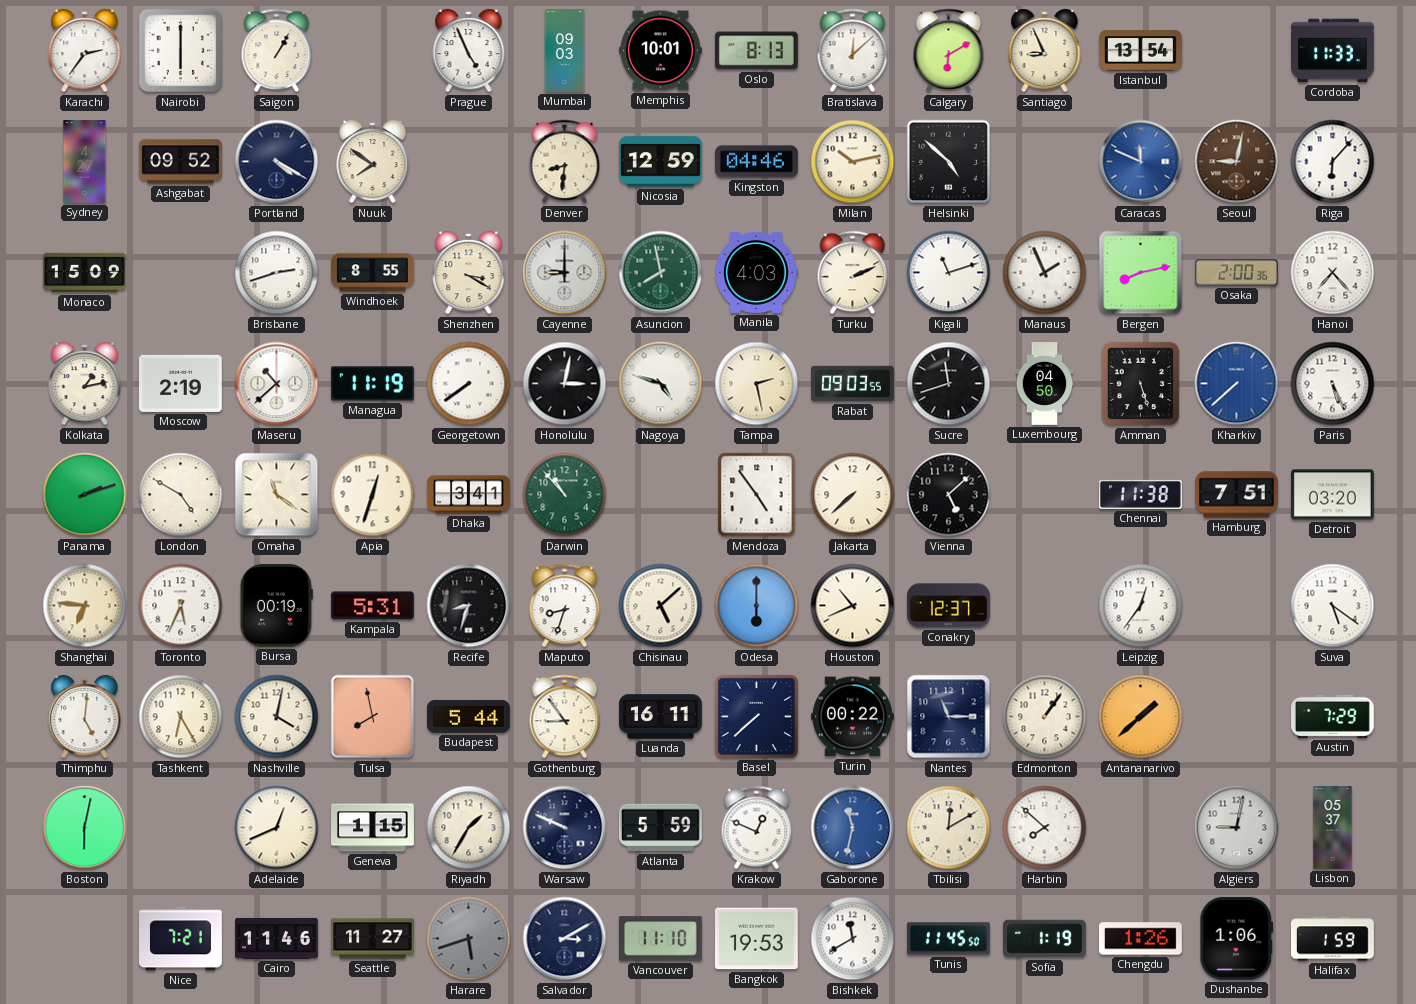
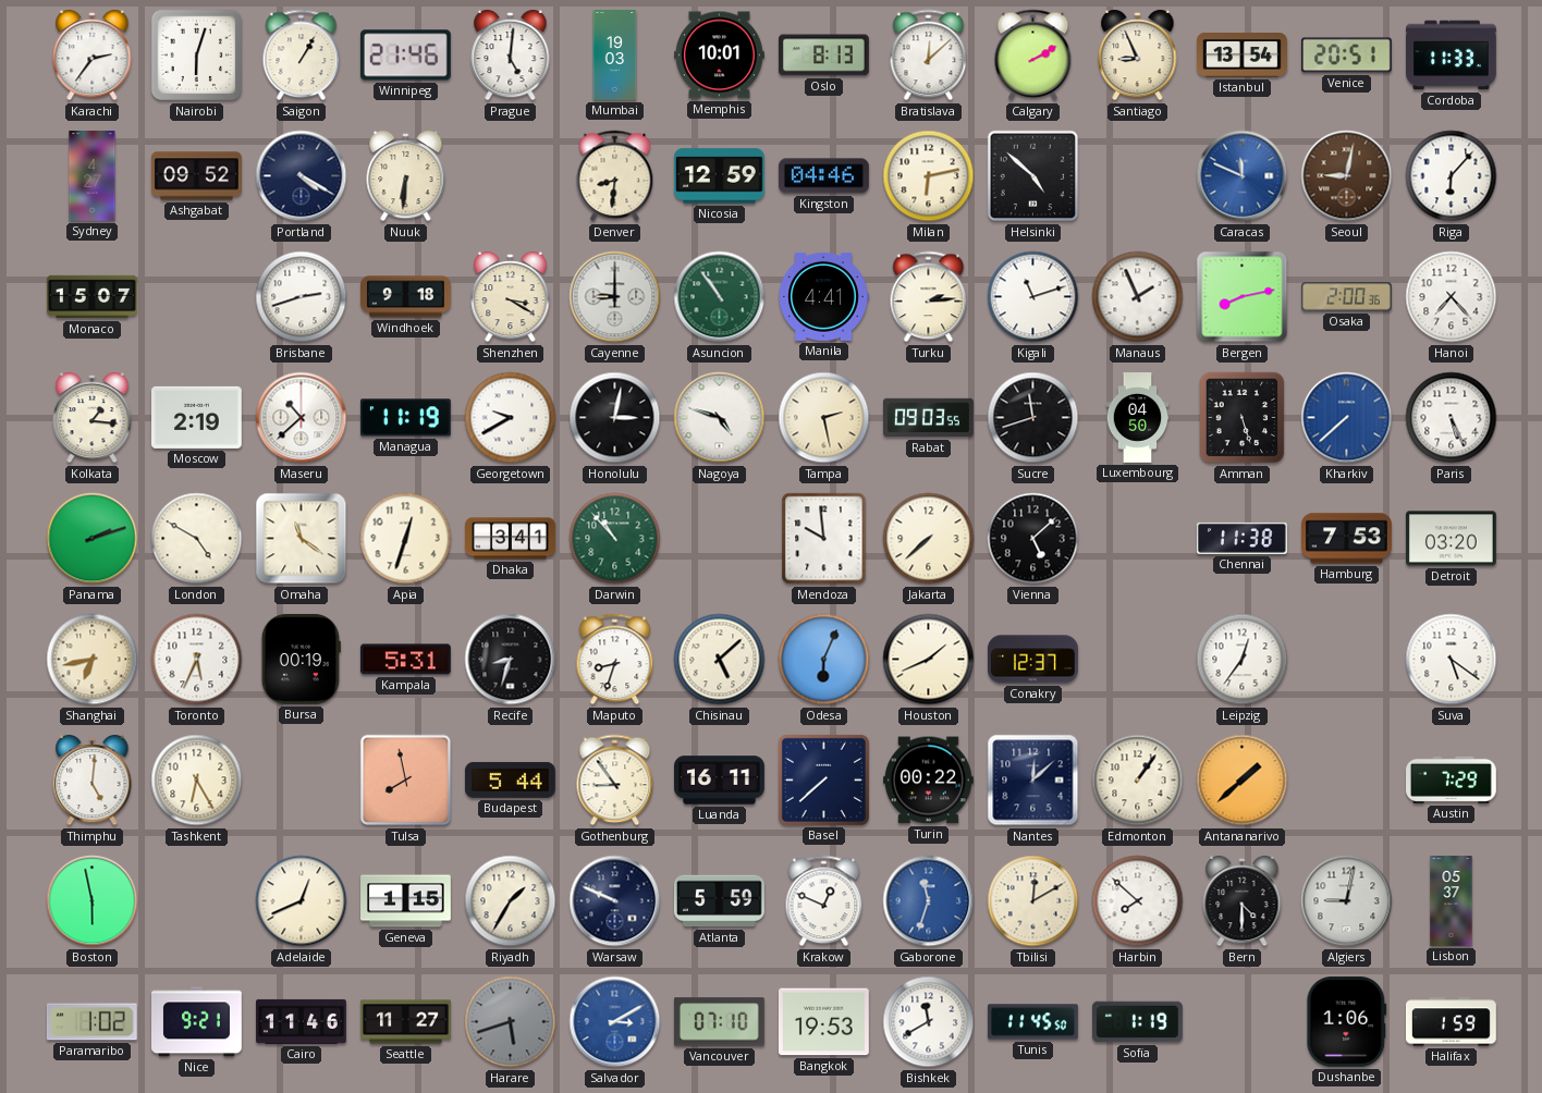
Nairobi: 6:00 -> 6:03
Winnipeg: none -> 21:46
Prague: 4:56 -> 5:01
Mumbai: 09:03 -> 19:03
Calgary: 6:10 -> 2:10
Venice: none -> 20:51
Nuuk: 7:51 -> 6:31
Milan: 10:13 -> 6:13
Monaco: 15:09 -> 15:07
Windhoek: 8:55 -> 9:18
Asuncion: 7:58 -> 10:54
Manila: 4:03 -> 4:41
Turku: 2:11 -> 2:14
Kolkata: 1:13 -> 1:16
Georgetown: 7:39 -> 9:40
Mendoza: 4:54 -> 9:59
Hamburg: 7:51 -> 7:53
Shanghai: 6:46 -> 6:43
Odesa: 6:00 -> 6:04
Houston: 10:41 -> 1:41
Nashville: 4:02 -> none
Nantes: 11:15 -> 12:08
Boston: 6:02 -> 5:58
Gaborone: 11:32 -> 11:33
Bern: none -> 4:30
Paramaribo: none -> 1:02
Nice: 7:21 -> 9:21
Salvador dial: navy -> blue
Vancouver: 11:10 -> 07:10
Chengdu: 1:26 -> none
